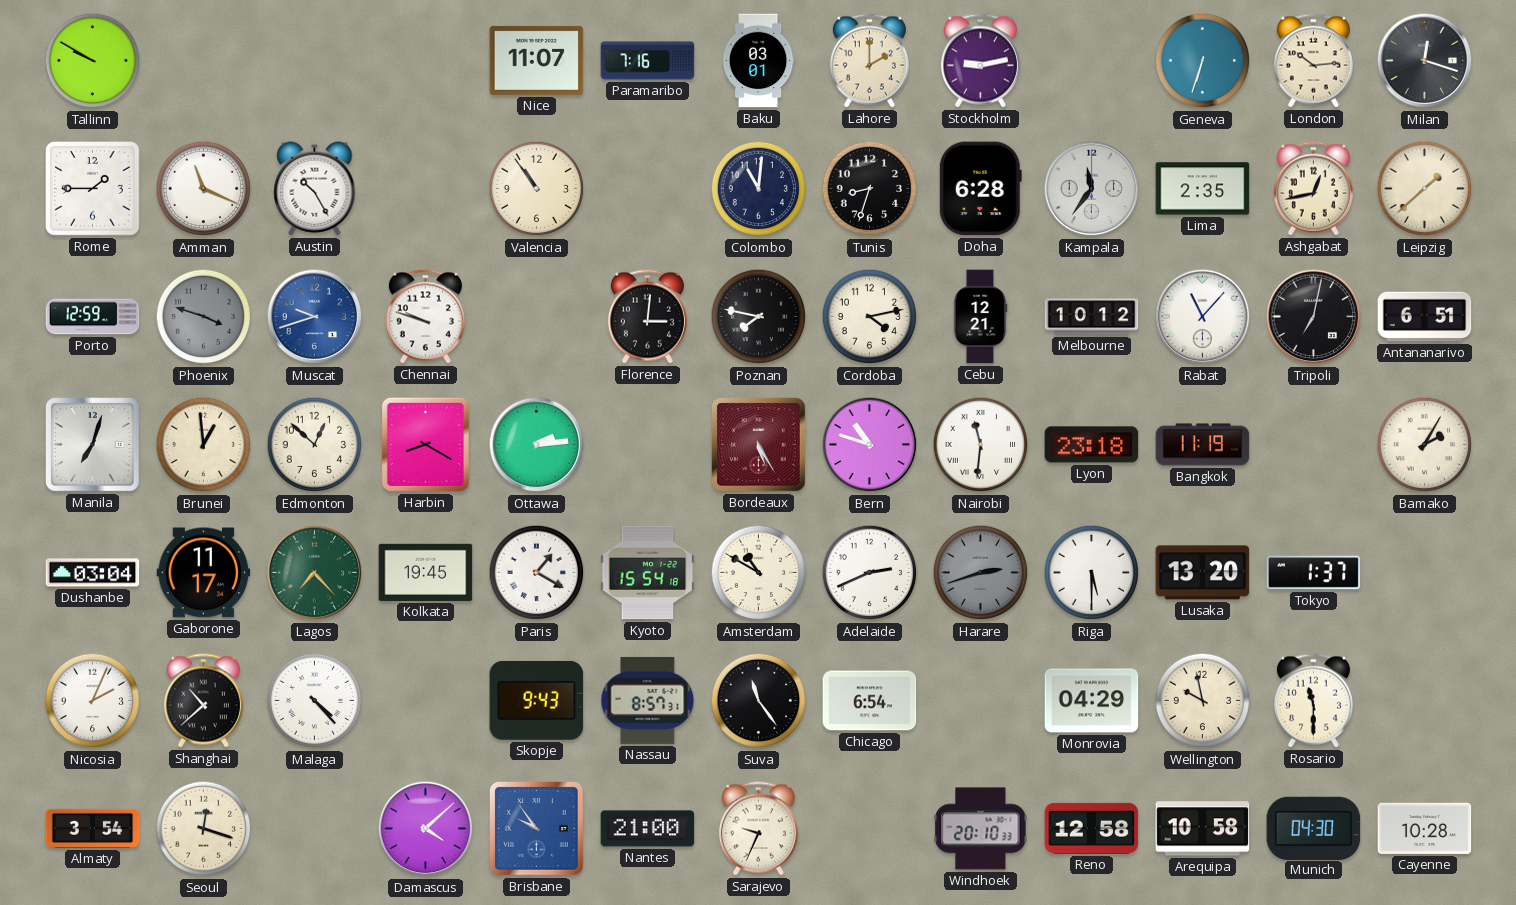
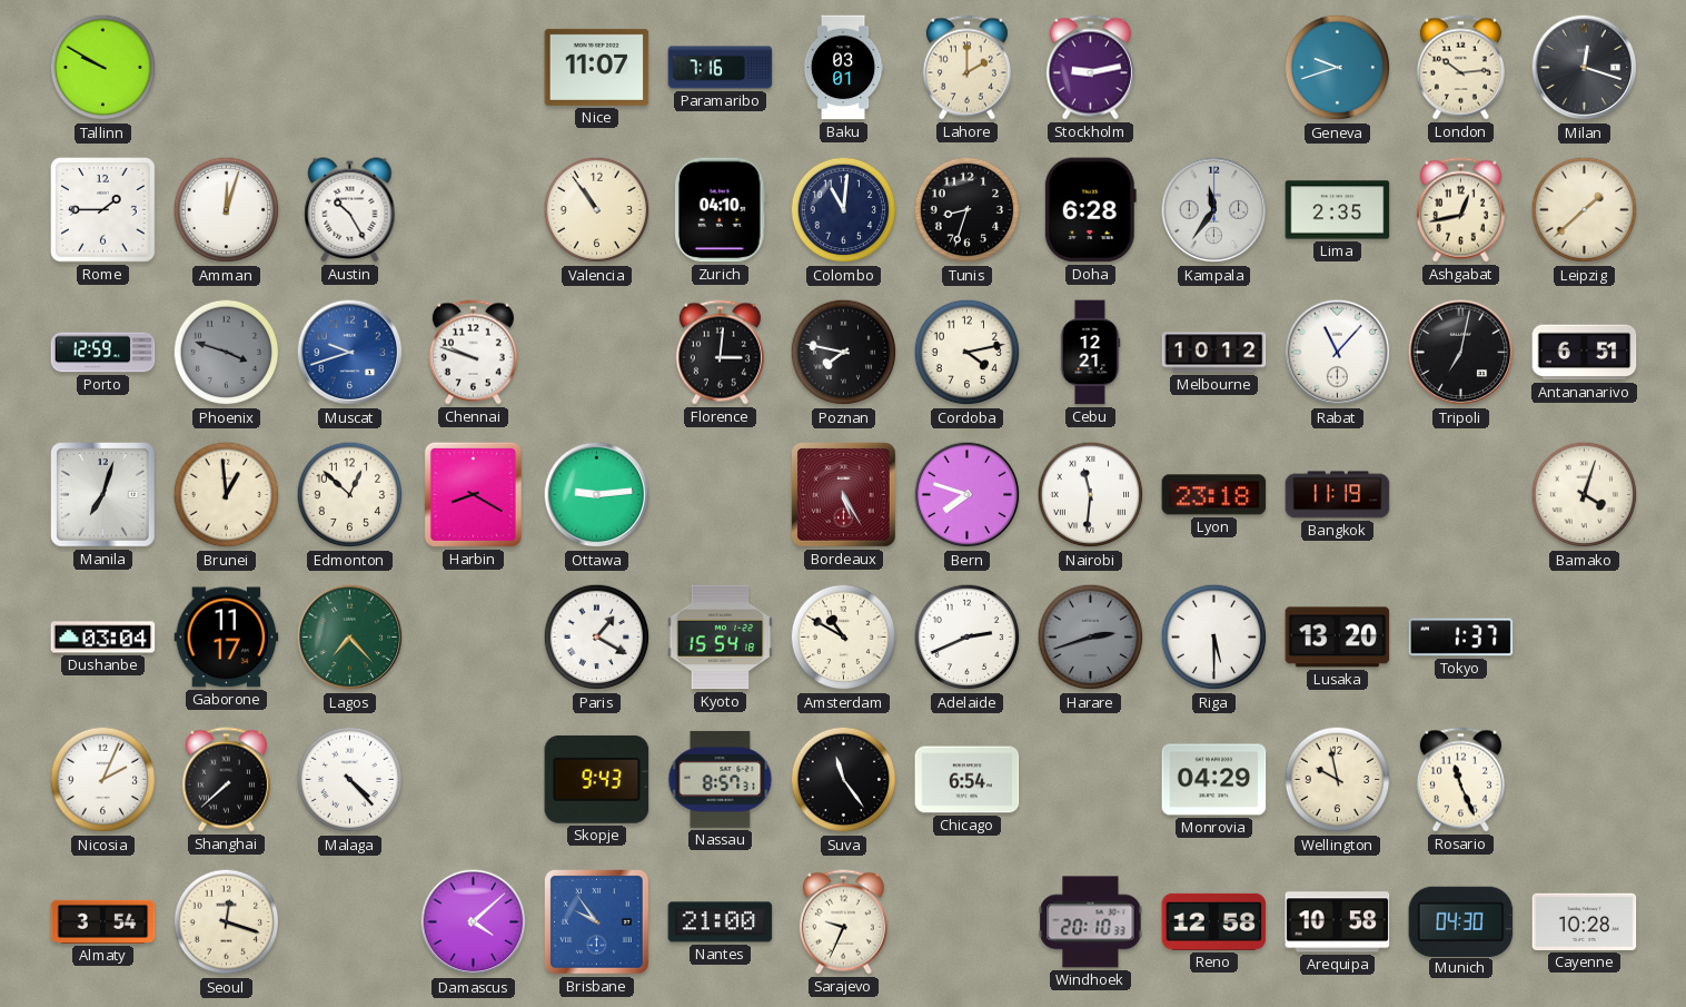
Geneva: 6:33 -> 9:42
Amman: 11:19 -> 12:03
Zurich: none -> 04:10
Ottawa: 2:14 -> 9:14
Bern: 10:48 -> 7:48
Bamako: 2:05 -> 4:03
Kolkata: 19:45 -> none
Shanghai: 10:38 -> 7:38
Rosario: 11:30 -> 11:26
